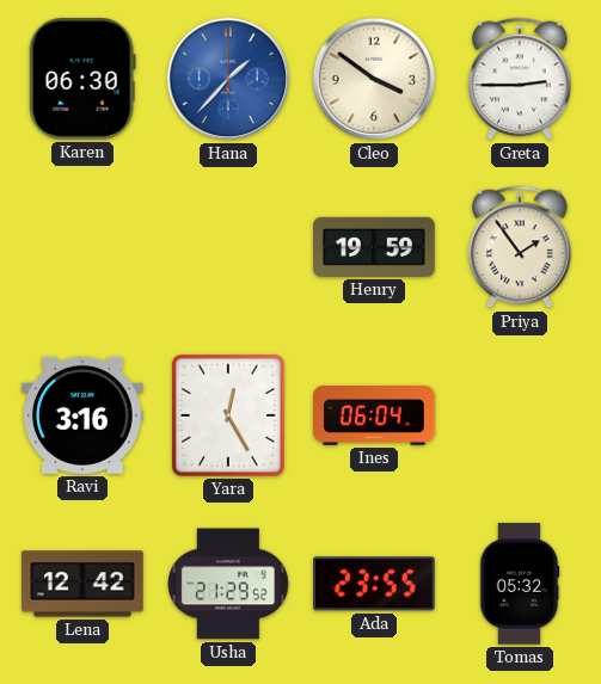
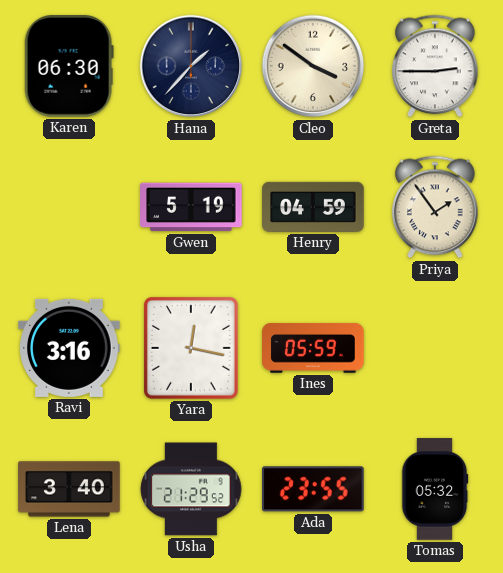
Hana dial: blue -> navy
Gwen: none -> 5:19
Henry: 19:59 -> 04:59
Yara: 12:25 -> 12:17
Ines: 06:04 -> 05:59
Lena: 12:42 -> 3:40
